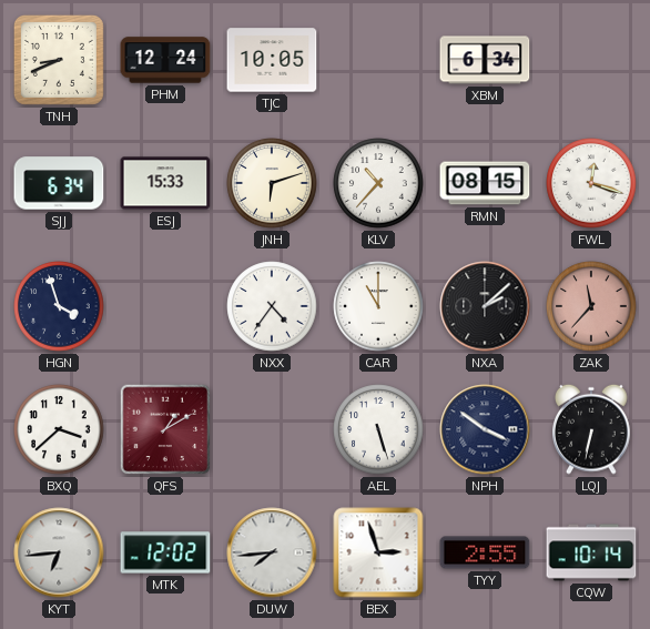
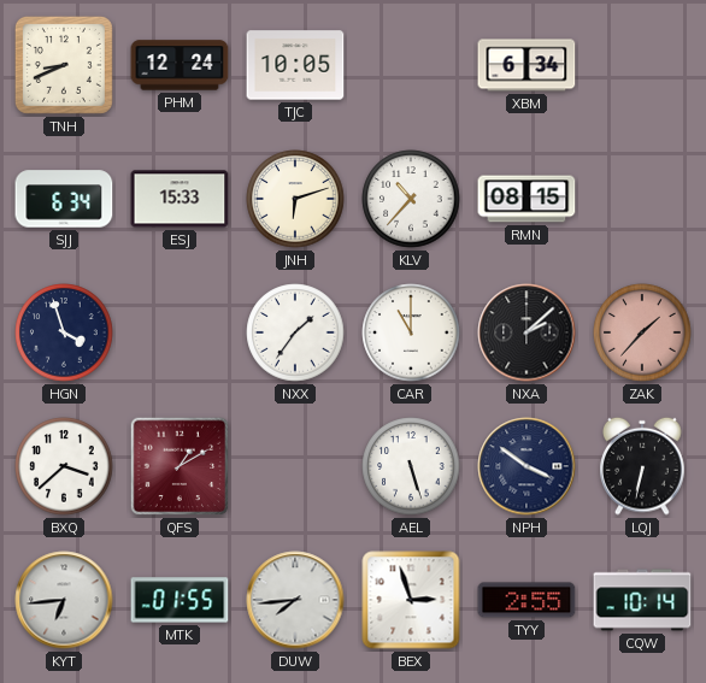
FWL: 12:18 -> none
NXX: 4:36 -> 1:36
ZAK: 11:37 -> 1:37
MTK: 12:02 -> 01:55
